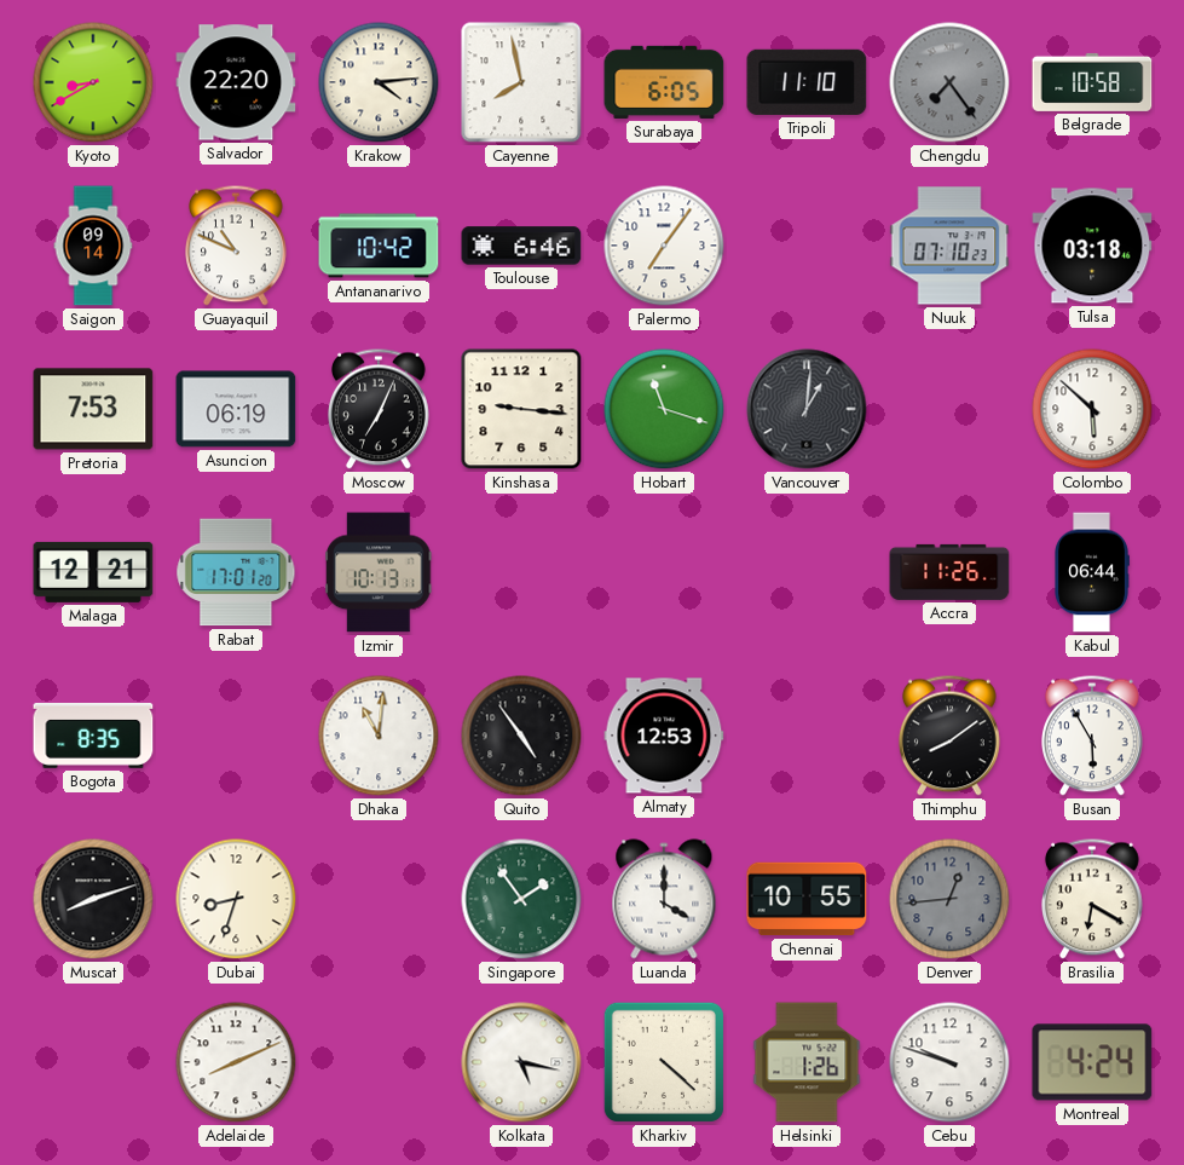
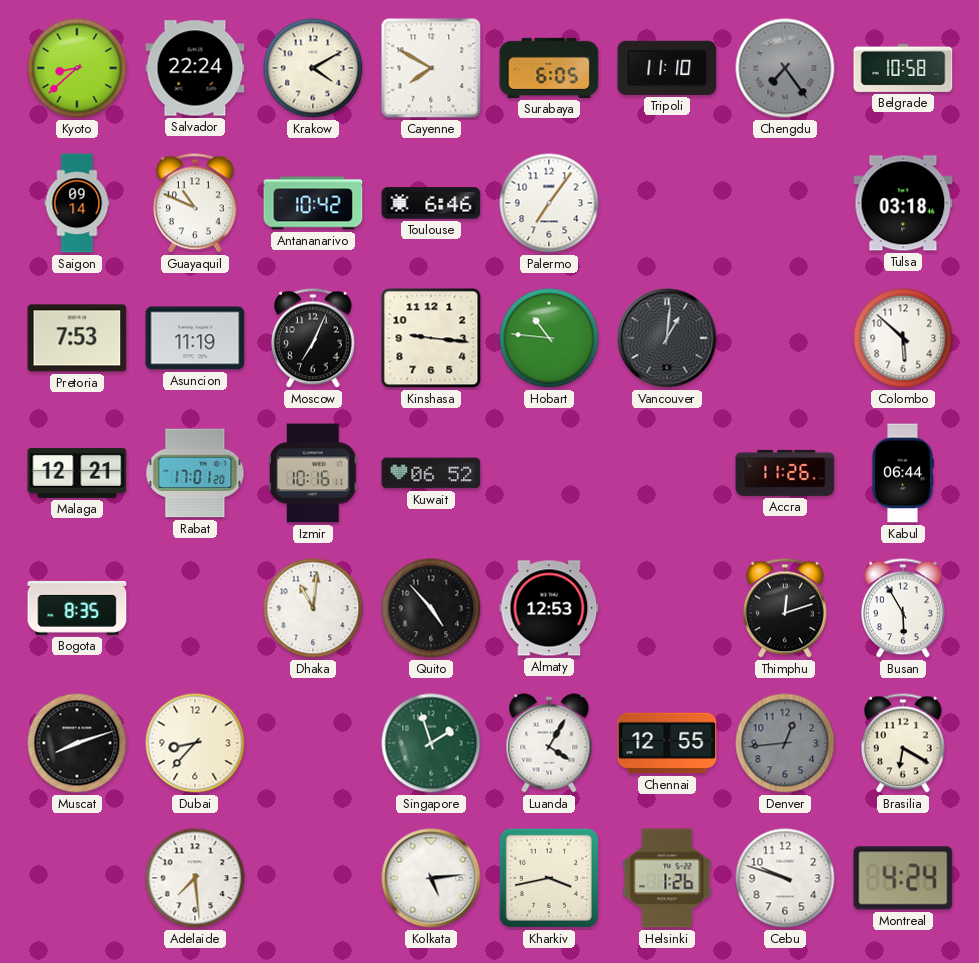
Kyoto: 8:40 -> 8:38
Salvador: 22:20 -> 22:24
Krakow: 4:14 -> 4:10
Cayenne: 7:58 -> 7:50
Nuuk: 07:10 -> none
Asuncion: 06:19 -> 11:19
Hobart: 11:18 -> 10:46
Izmir: 10:13 -> 10:16
Kuwait: none -> 06:52
Quito: 4:54 -> 4:53
Thimphu: 8:09 -> 12:12
Dubai: 8:33 -> 8:37
Singapore: 1:54 -> 1:57
Luanda: 4:00 -> 4:05
Chennai: 10:55 -> 12:55
Adelaide: 8:11 -> 7:29
Kolkata: 5:17 -> 5:14
Kharkiv: 4:22 -> 3:43
